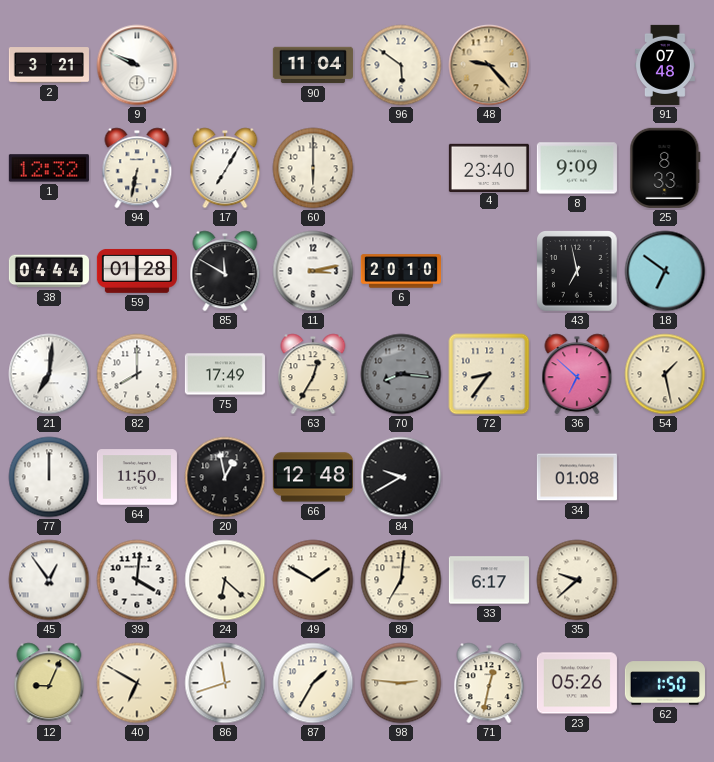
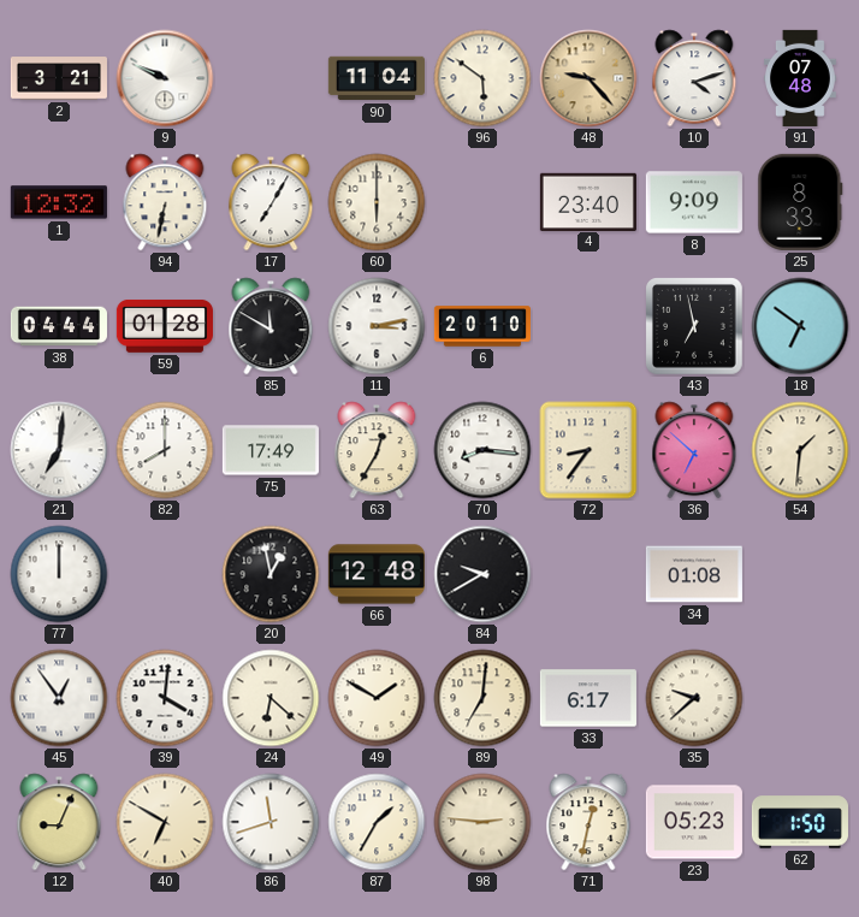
10: none -> 4:12
70 dial: grey -> white
54: 1:28 -> 1:31
64: 11:50 -> none
23: 05:26 -> 05:23
